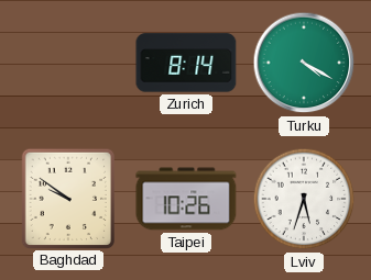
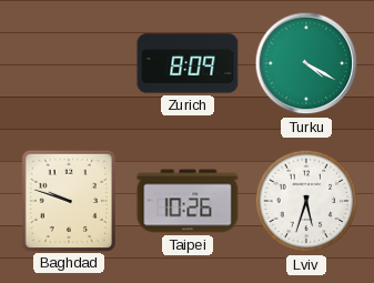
Zurich: 8:14 -> 8:09
Baghdad: 9:51 -> 9:48
